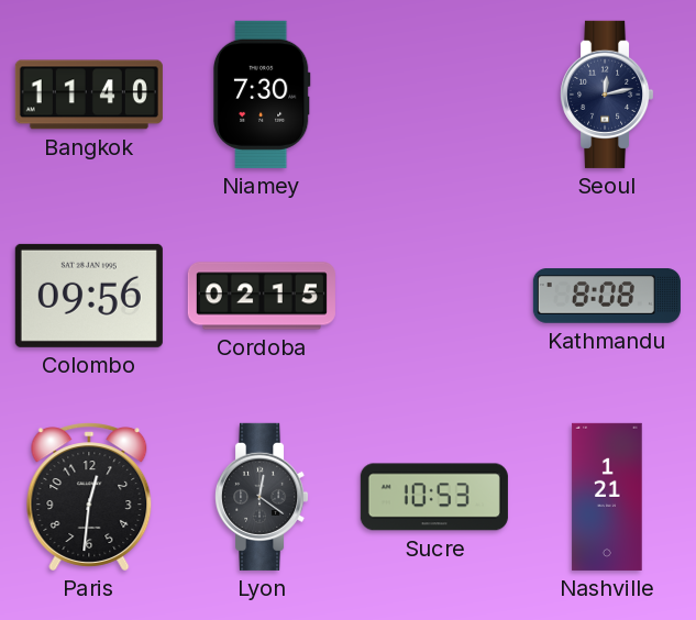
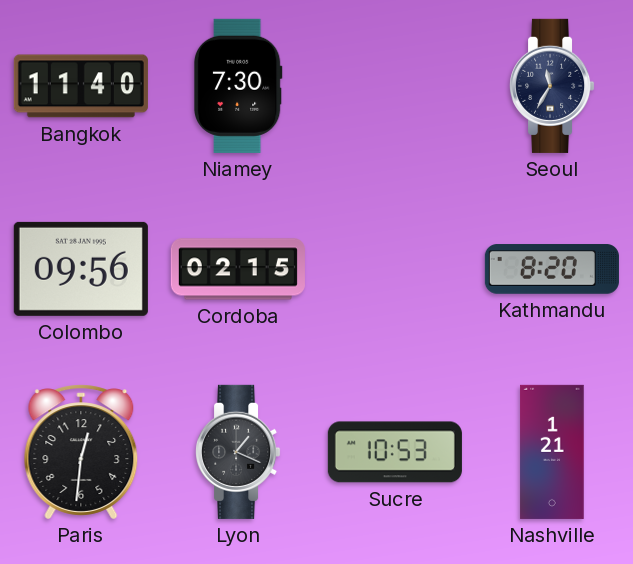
Seoul: 12:13 -> 11:35
Kathmandu: 8:08 -> 8:20
Lyon: 12:21 -> 1:19
